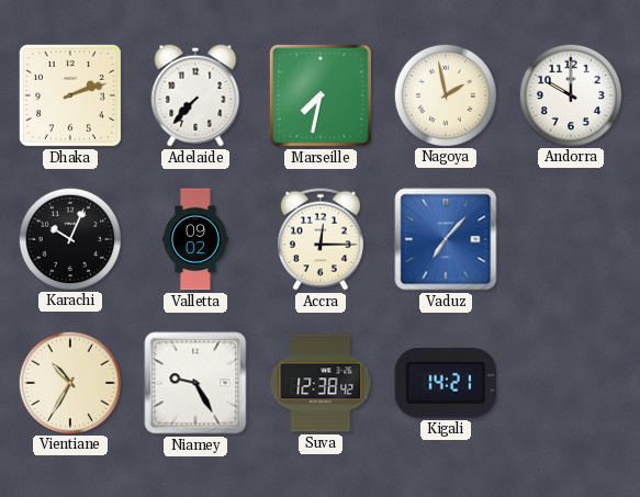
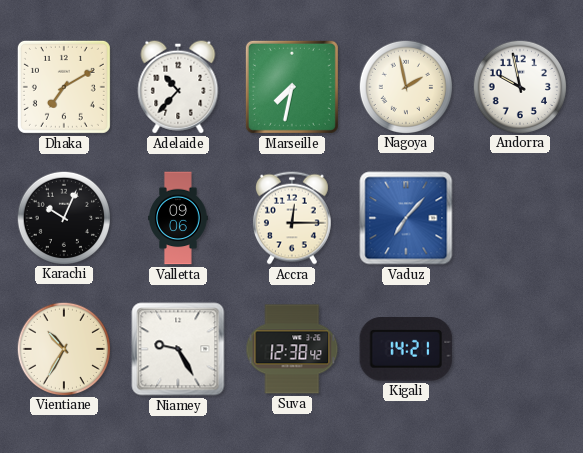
Dhaka: 2:12 -> 7:10
Adelaide: 7:37 -> 10:37
Andorra: 10:00 -> 9:58
Valletta: 09:02 -> 09:06
